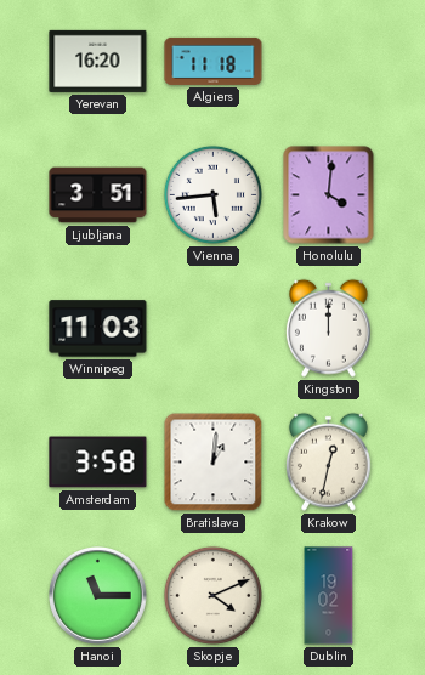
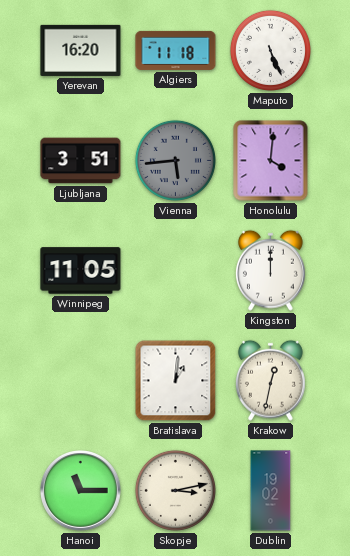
Maputo: none -> 5:26
Vienna dial: white -> grey
Winnipeg: 11:03 -> 11:05
Amsterdam: 3:58 -> none
Skopje: 4:11 -> 3:13
